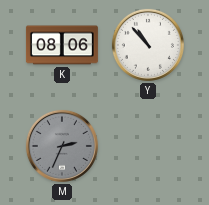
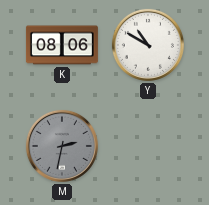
Y: 10:53 -> 10:50
M: 2:34 -> 2:32
